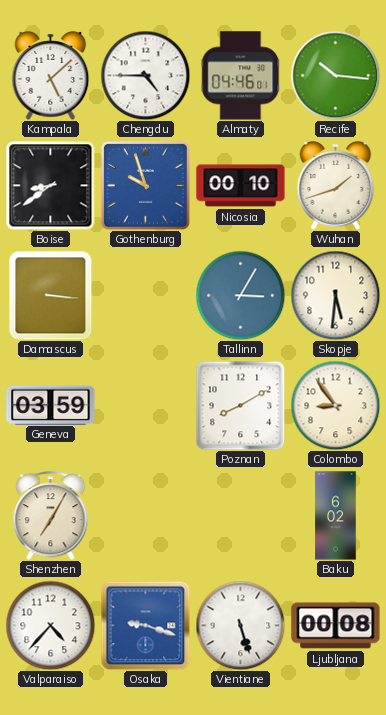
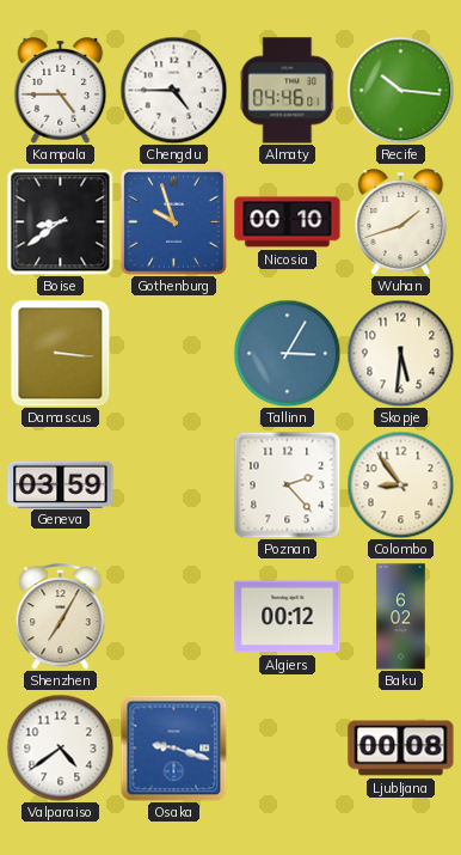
Kampala: 5:08 -> 4:45
Poznan: 8:10 -> 2:23
Algiers: none -> 00:12
Valparaiso: 4:37 -> 4:39
Vientiane: 5:27 -> none
